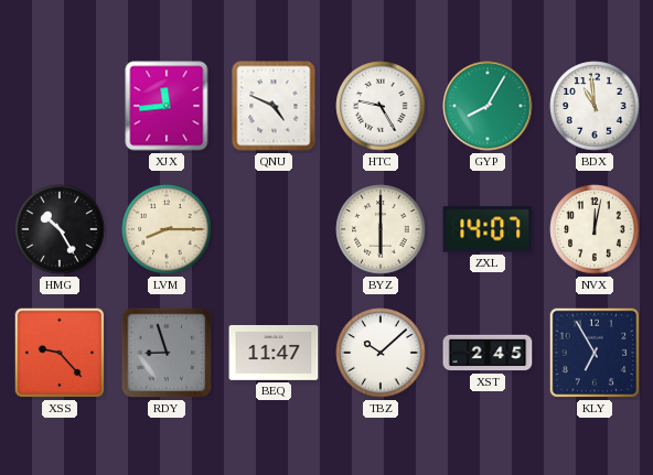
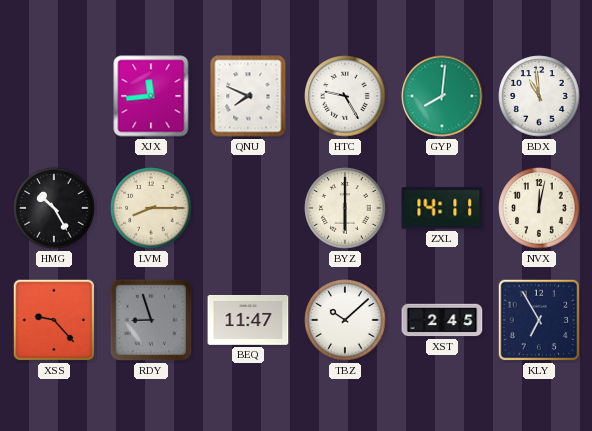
QNU: 4:49 -> 7:49
GYP: 8:05 -> 8:01
ZXL: 14:07 -> 14:11
